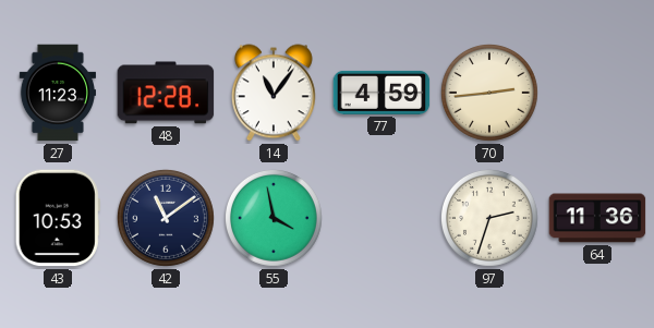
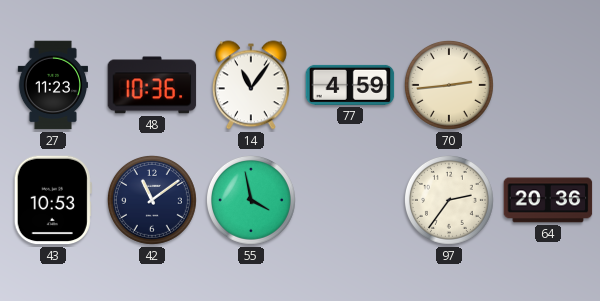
48: 12:28 -> 10:36
97: 2:33 -> 2:36
64: 11:36 -> 20:36
